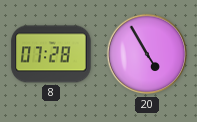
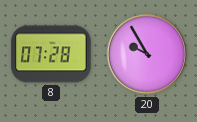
20: 4:55 -> 9:55
